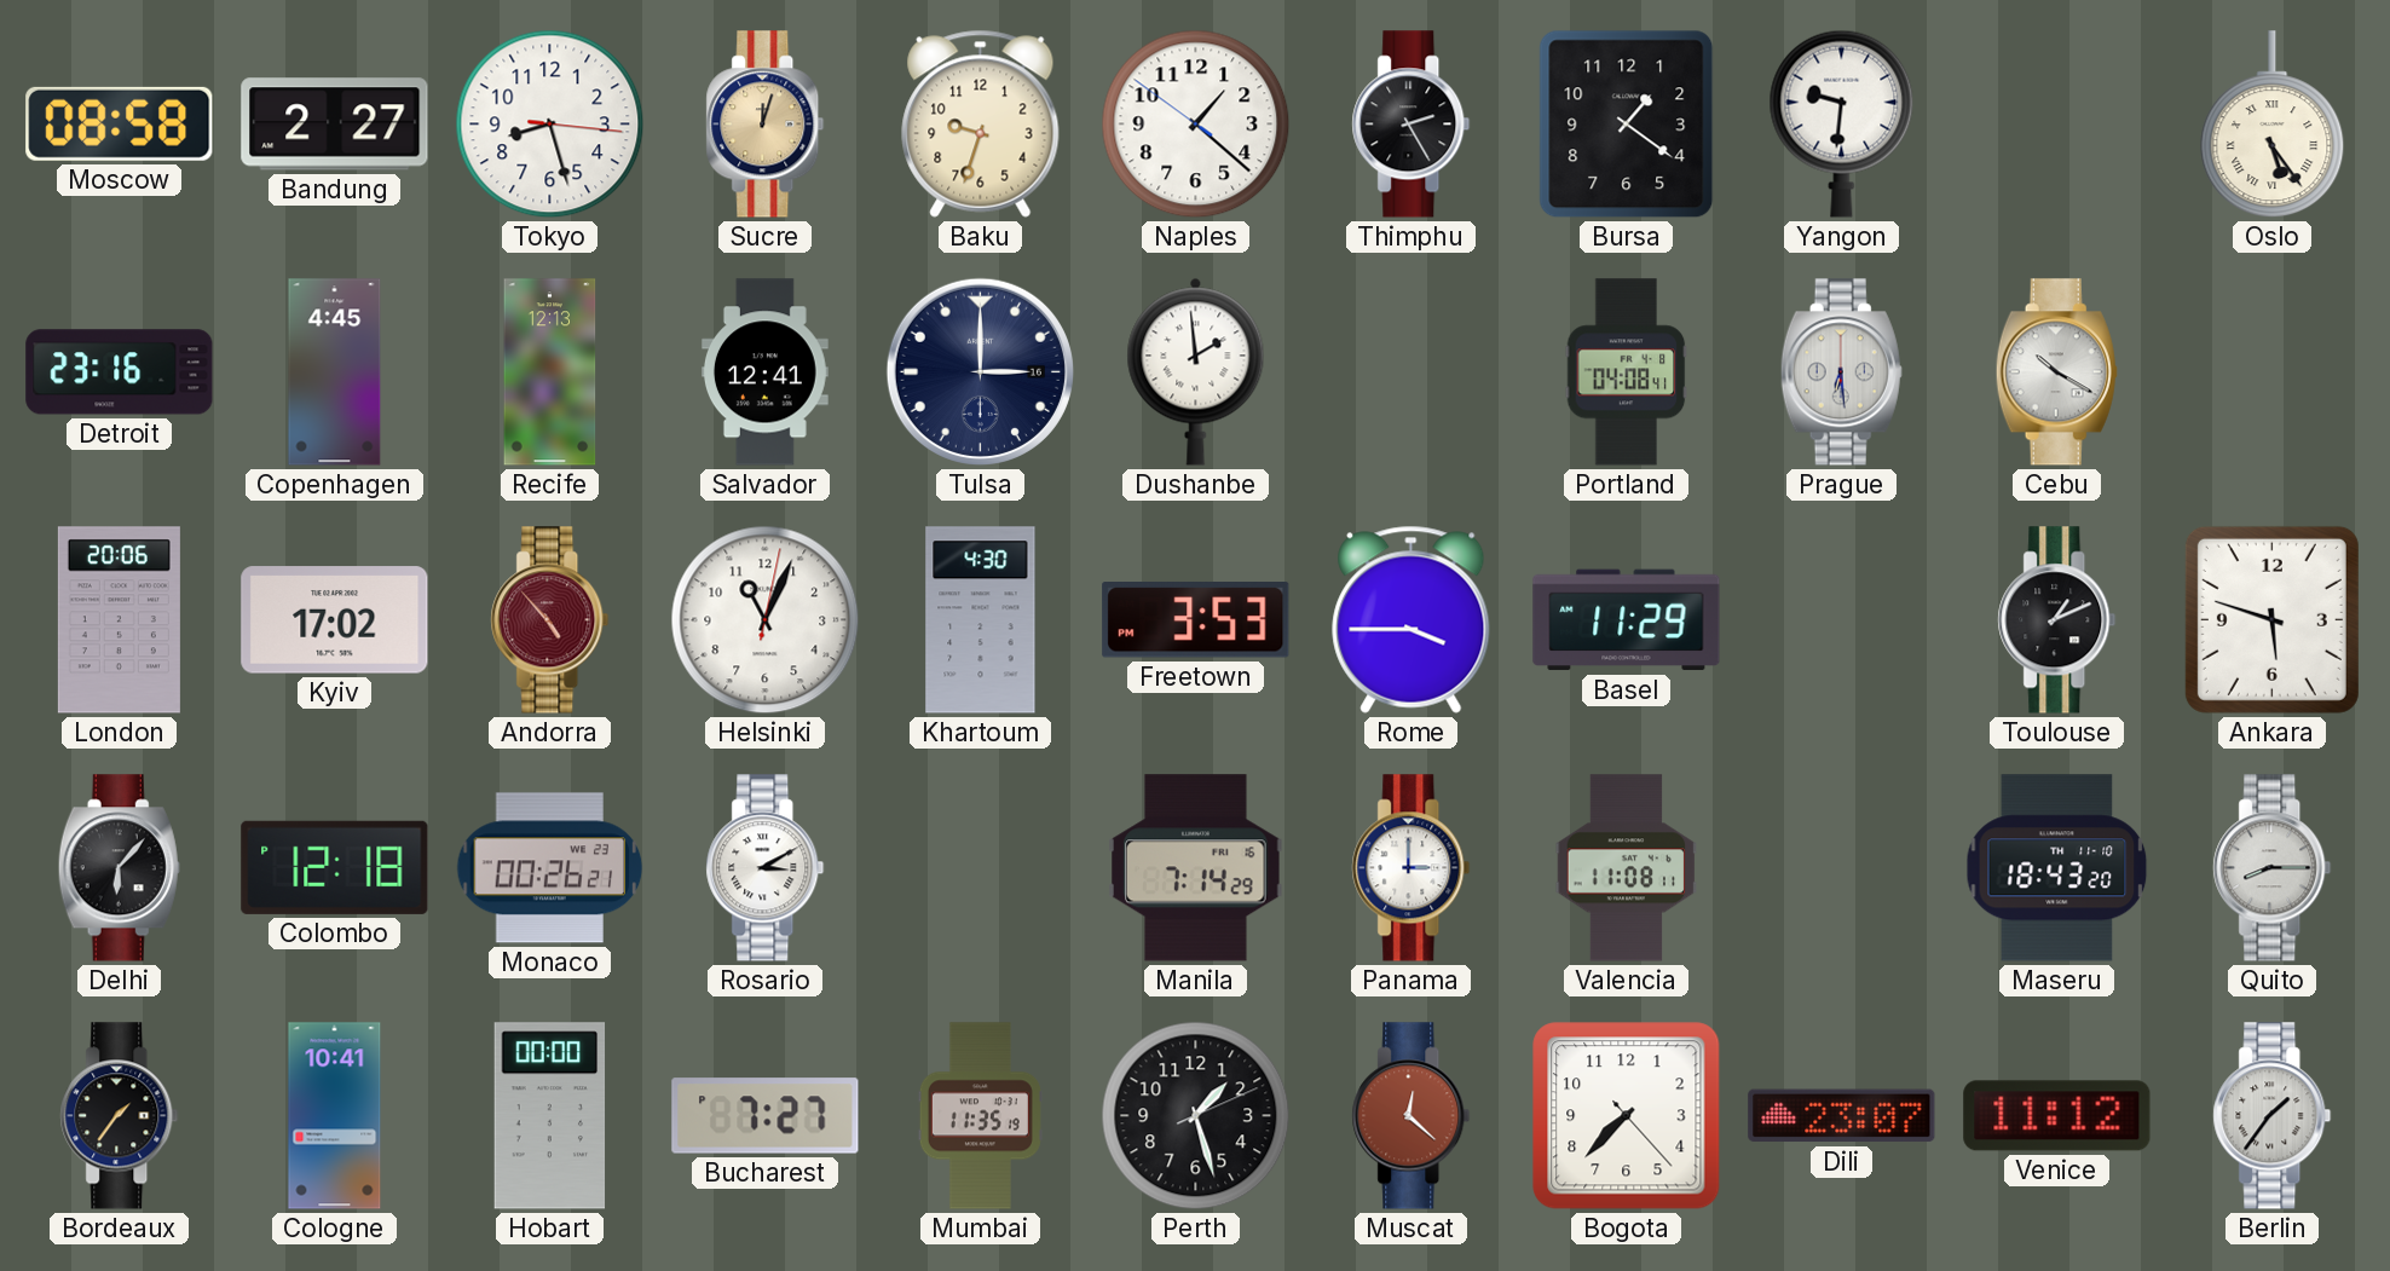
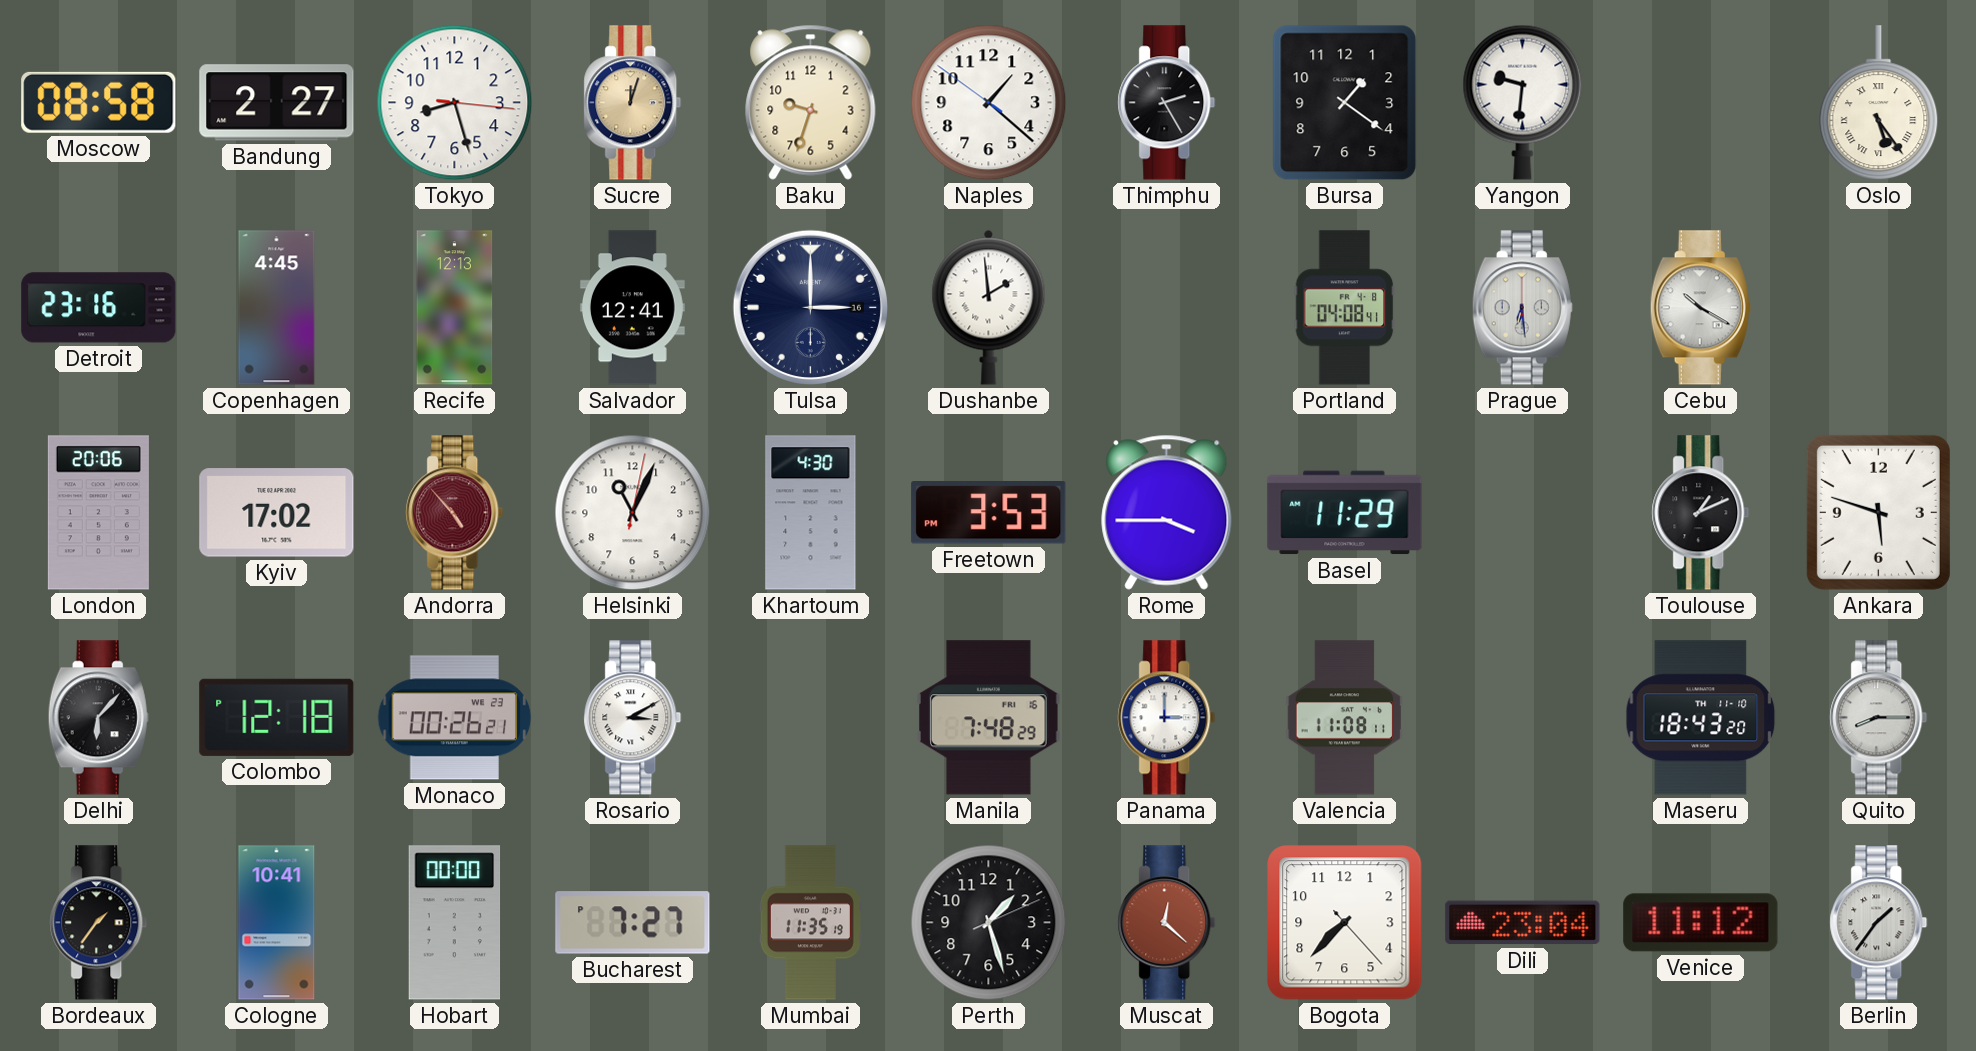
Manila: 7:14 -> 7:48
Dili: 23:07 -> 23:04
